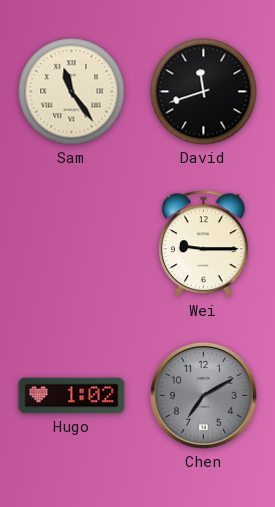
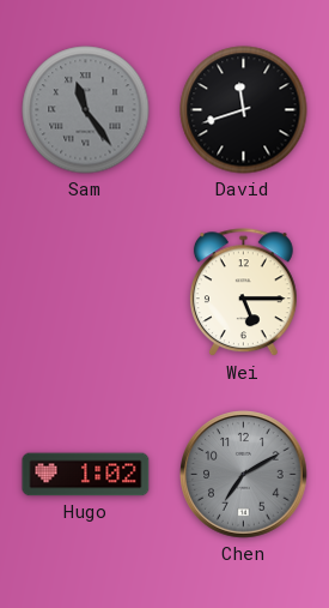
Sam dial: cream -> grey
Wei: 9:15 -> 5:15
